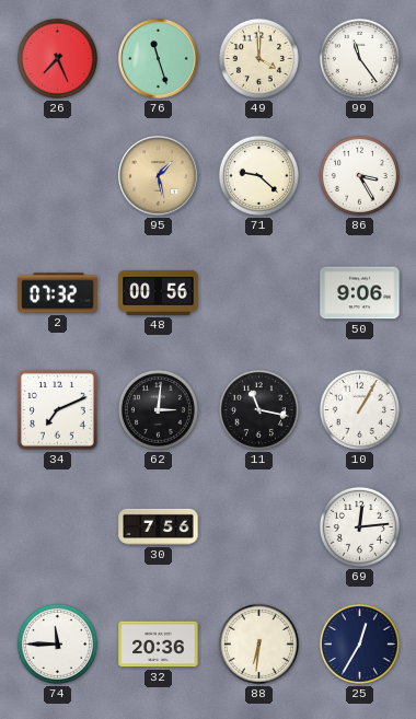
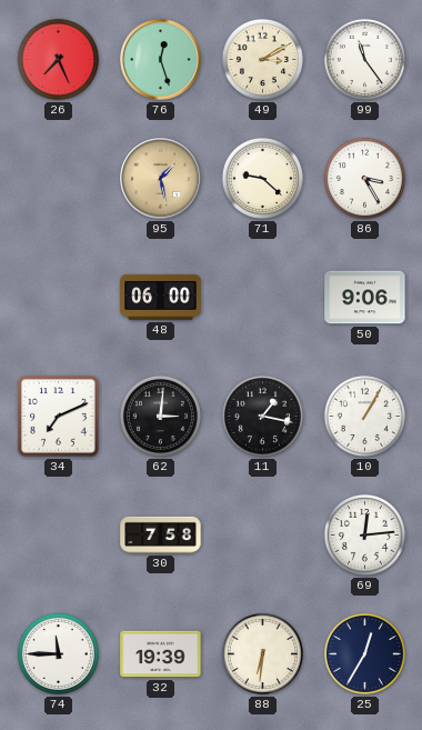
76: 11:27 -> 12:27
49: 4:00 -> 3:10
2: 07:32 -> none
48: 00:56 -> 06:00
11: 11:17 -> 1:17
30: 7:56 -> 7:58
32: 20:36 -> 19:39
